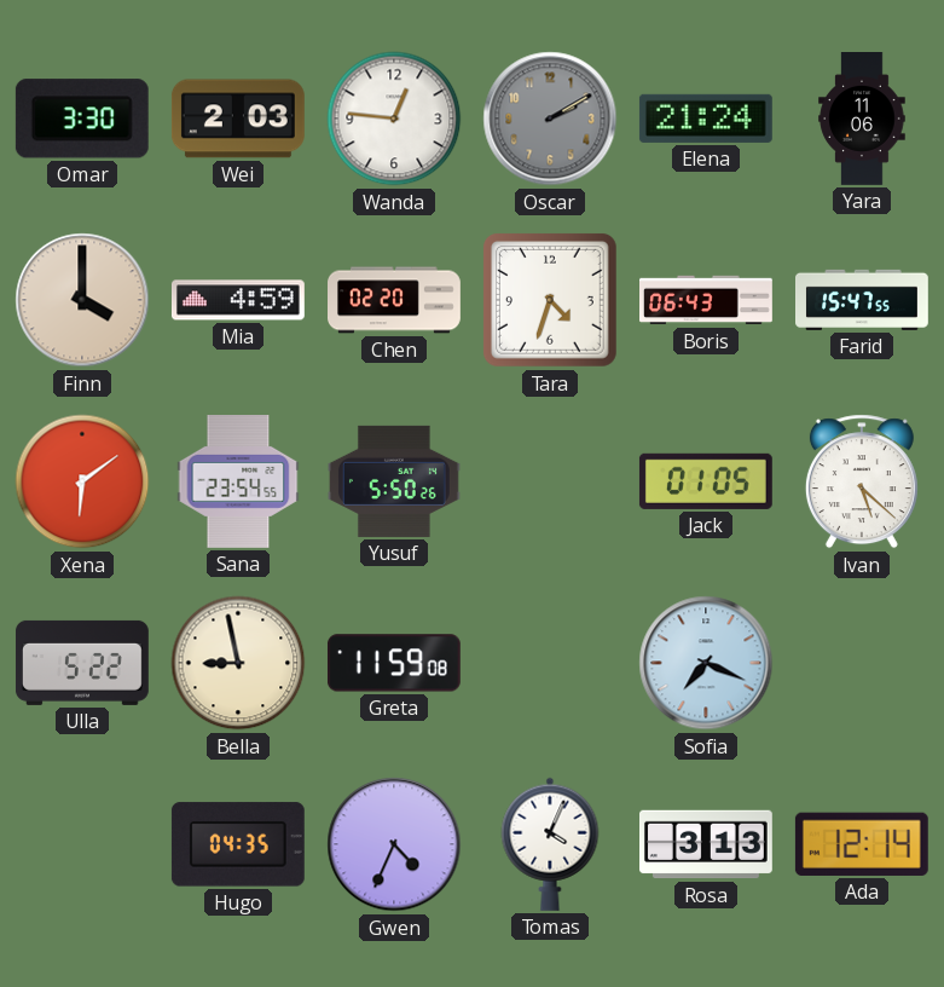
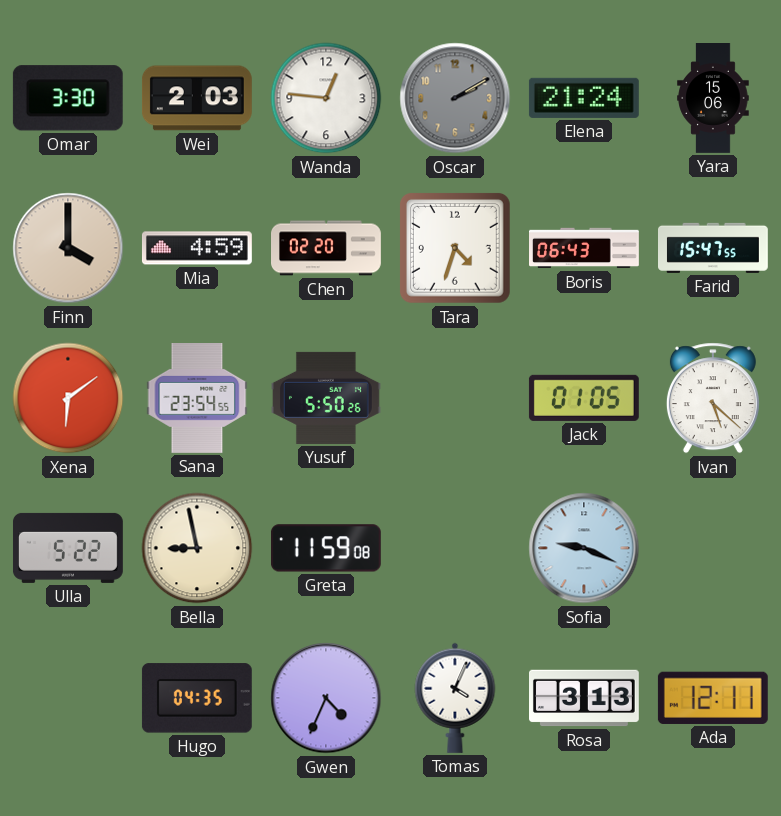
Yara: 11:06 -> 15:06
Sofia: 7:19 -> 9:19
Ada: 12:14 -> 12:11
